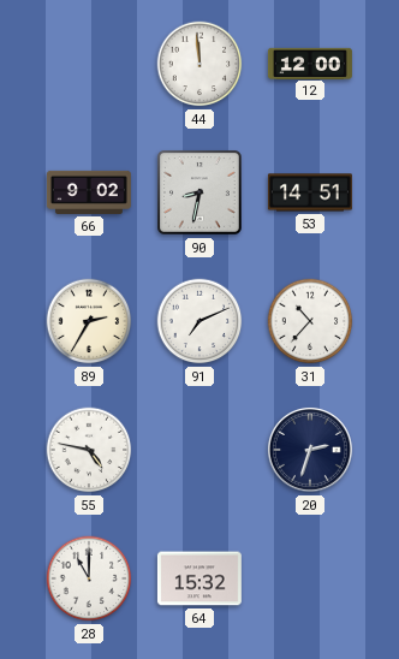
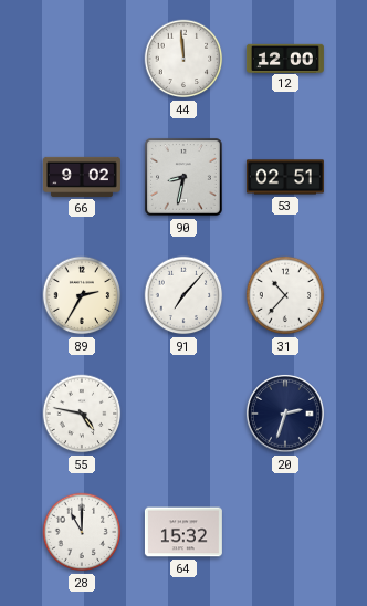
53: 14:51 -> 02:51
91: 7:11 -> 7:07
